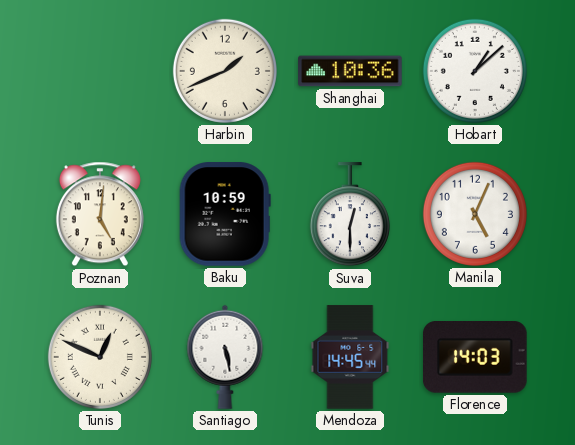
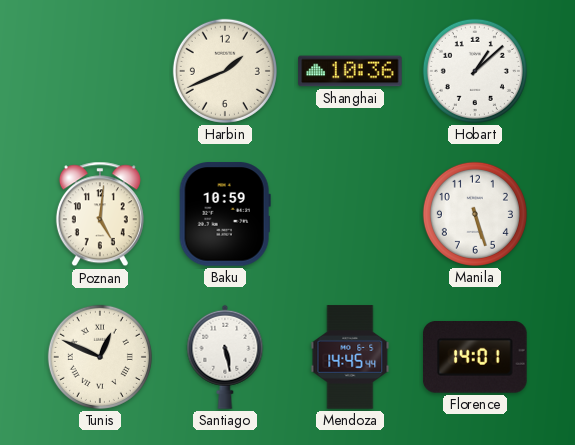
Suva: 12:30 -> none
Manila: 5:04 -> 5:27
Florence: 14:03 -> 14:01
